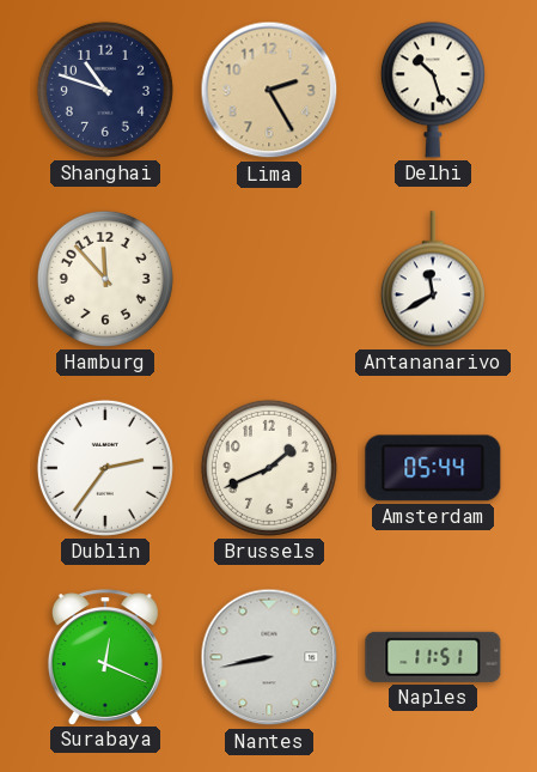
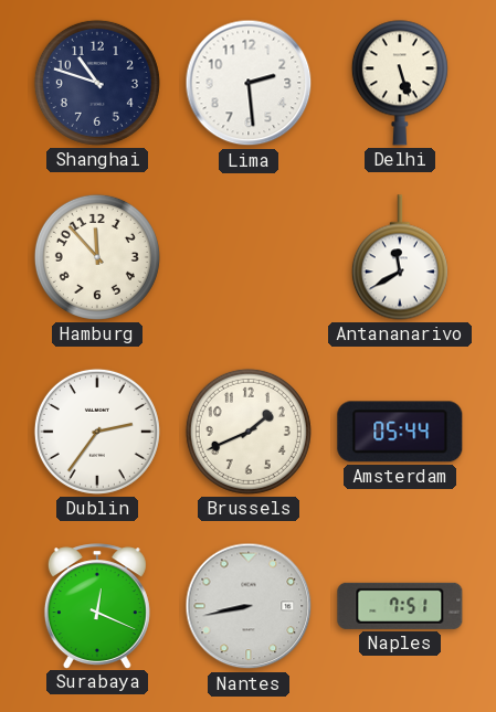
Lima: 2:25 -> 2:29
Lima dial: champagne -> white
Delhi: 10:27 -> 5:27
Naples: 11:51 -> 7:51
